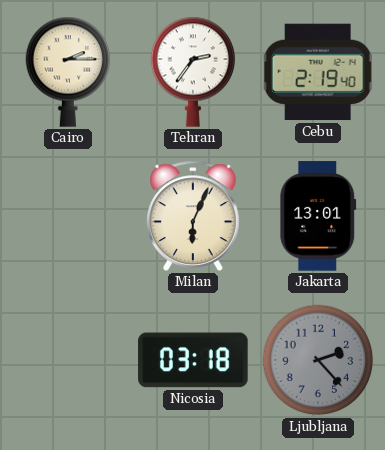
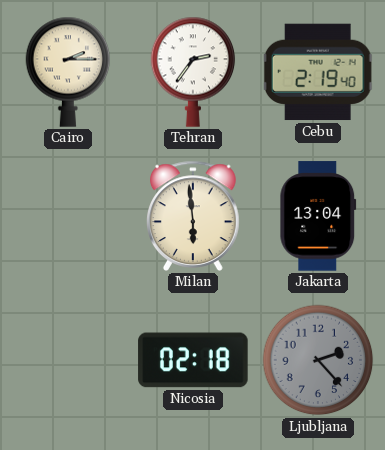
Milan: 6:04 -> 5:59
Jakarta: 13:01 -> 13:04
Nicosia: 03:18 -> 02:18
